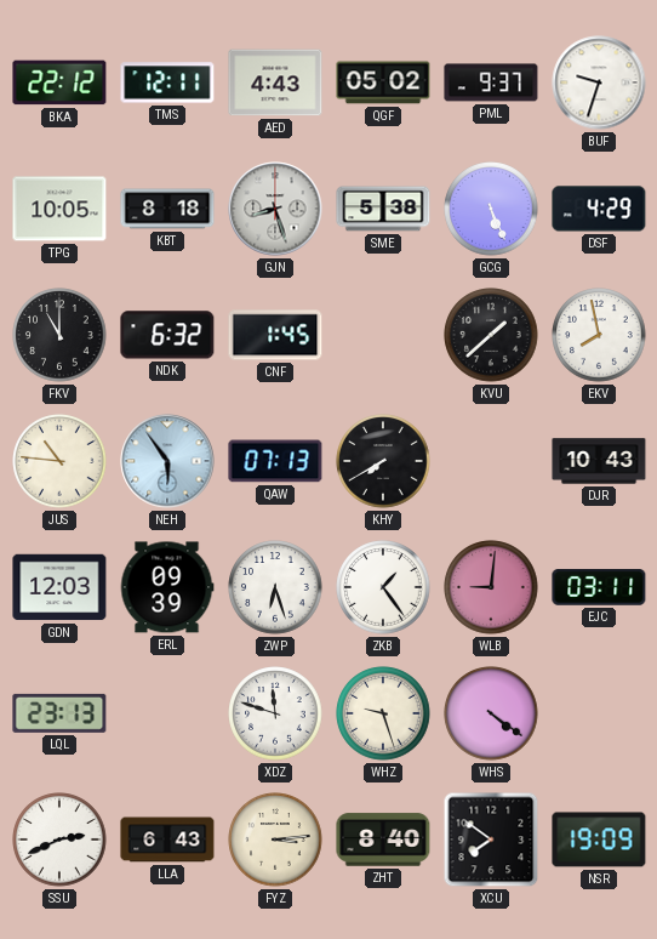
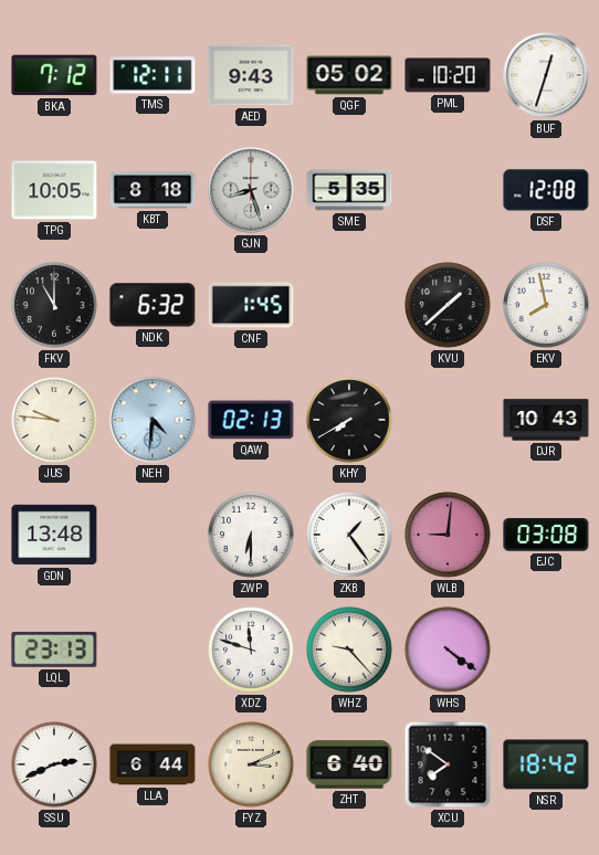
BKA: 22:12 -> 7:12
AED: 4:43 -> 9:43
PML: 9:37 -> 10:20
BUF: 9:33 -> 12:33
SME: 5:38 -> 5:35
GCG: 5:26 -> none
DSF: 4:29 -> 12:08
JUS: 10:46 -> 9:46
NEH: 5:54 -> 4:31
QAW: 07:13 -> 02:13
GDN: 12:03 -> 13:48
ERL: 09:39 -> none
ZWP: 6:27 -> 6:30
EJC: 03:11 -> 03:08
WHZ: 9:27 -> 9:23
LLA: 6:43 -> 6:44
FYZ: 3:14 -> 3:11
ZHT: 8:40 -> 6:40
NSR: 19:09 -> 18:42
